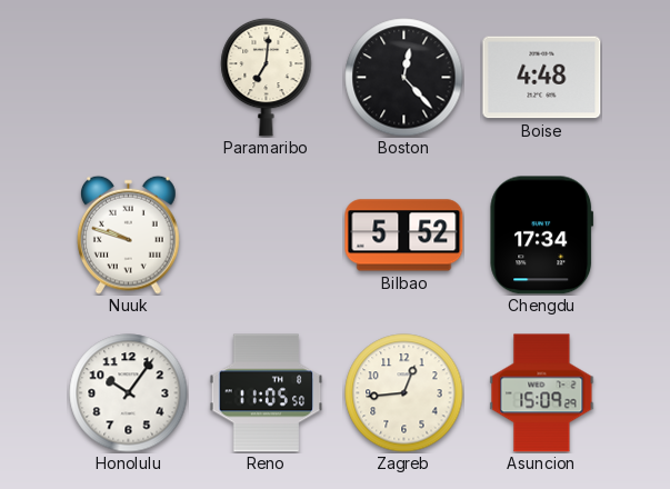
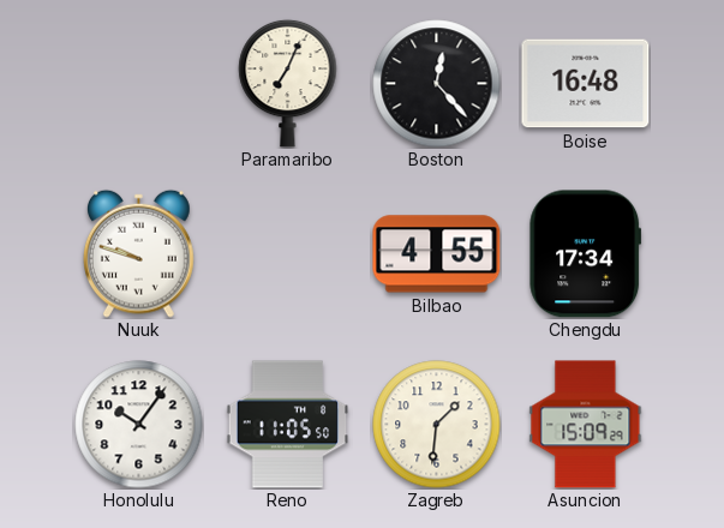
Paramaribo: 7:01 -> 7:04
Boise: 4:48 -> 16:48
Bilbao: 5:52 -> 4:55
Zagreb: 12:44 -> 1:31
